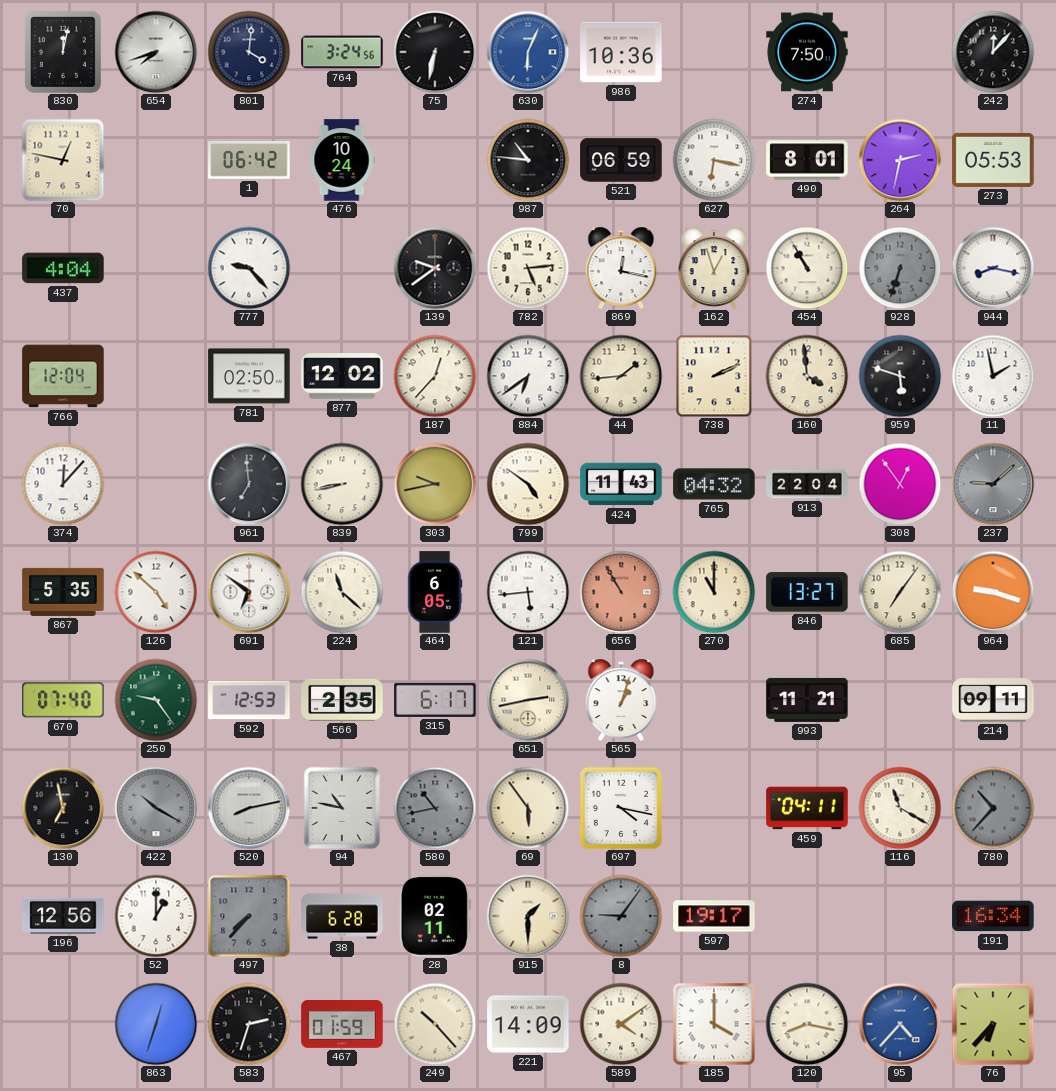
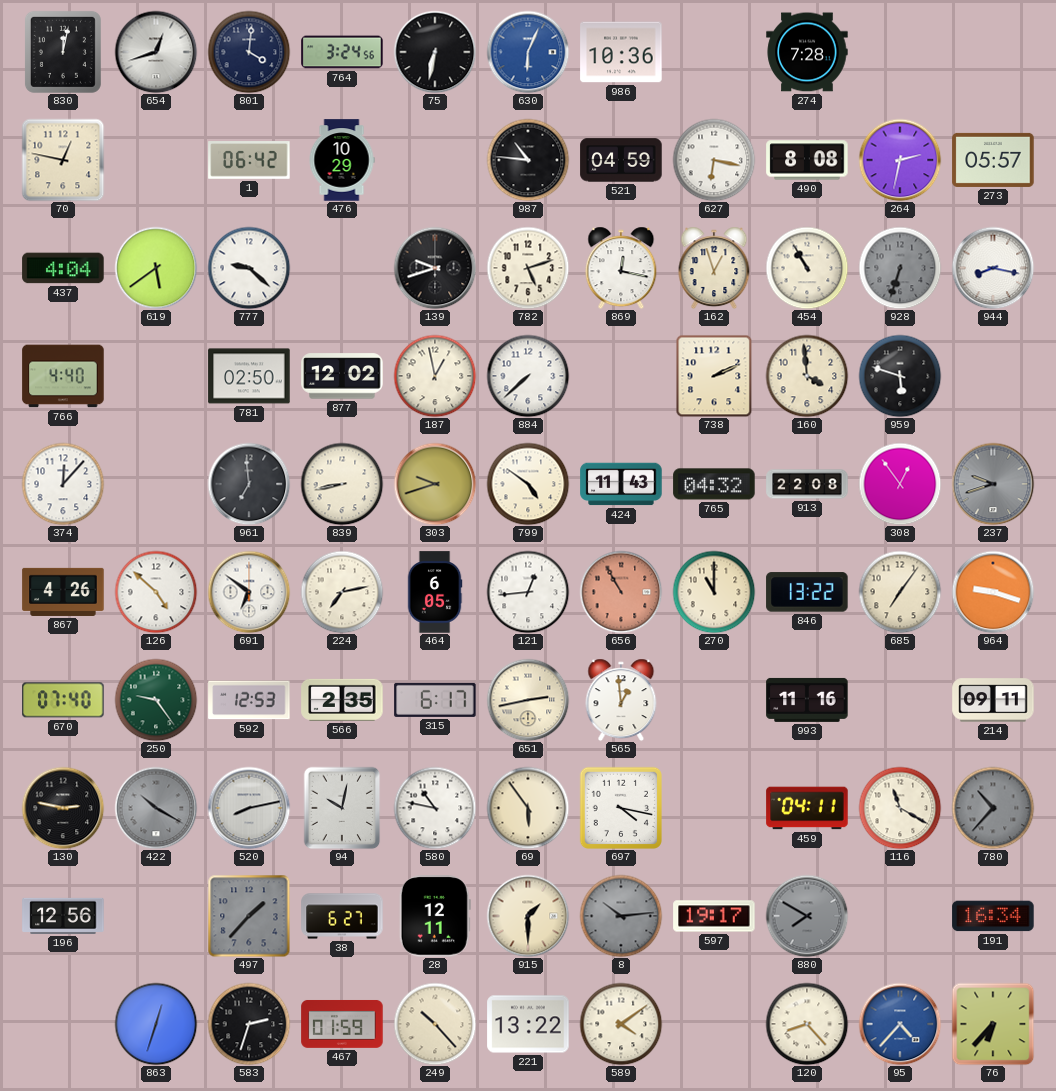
654: 7:42 -> 12:42
274: 7:50 -> 7:28
242: 12:07 -> none
476: 10:24 -> 10:29
521: 06:59 -> 04:59
490: 8:01 -> 8:08
273: 05:53 -> 05:57
619: none -> 5:39
777: 9:23 -> 9:22
139: 9:39 -> 9:42
782: 5:14 -> 5:12
766: 12:04 -> 4:40
187: 12:37 -> 12:58
884: 6:39 -> 7:38
44: 1:44 -> none
11: 1:58 -> none
303: 9:43 -> 9:42
913: 22:04 -> 22:08
237: 9:08 -> 9:42
867: 5:35 -> 4:26
224: 11:22 -> 7:13
121: 5:44 -> 12:44
846: 13:27 -> 13:22
565: 1:03 -> 12:59
993: 11:21 -> 11:16
130: 6:58 -> 2:47
94: 10:47 -> 10:02
580: 10:43 -> 10:47
580 dial: grey -> white
52: 1:00 -> none
497: 7:37 -> 1:37
38: 6:28 -> 6:27
28: 02:11 -> 12:11
8: 9:06 -> 10:14
880: none -> 7:50
221: 14:09 -> 13:22
185: 4:00 -> none
120: 8:17 -> 8:23
